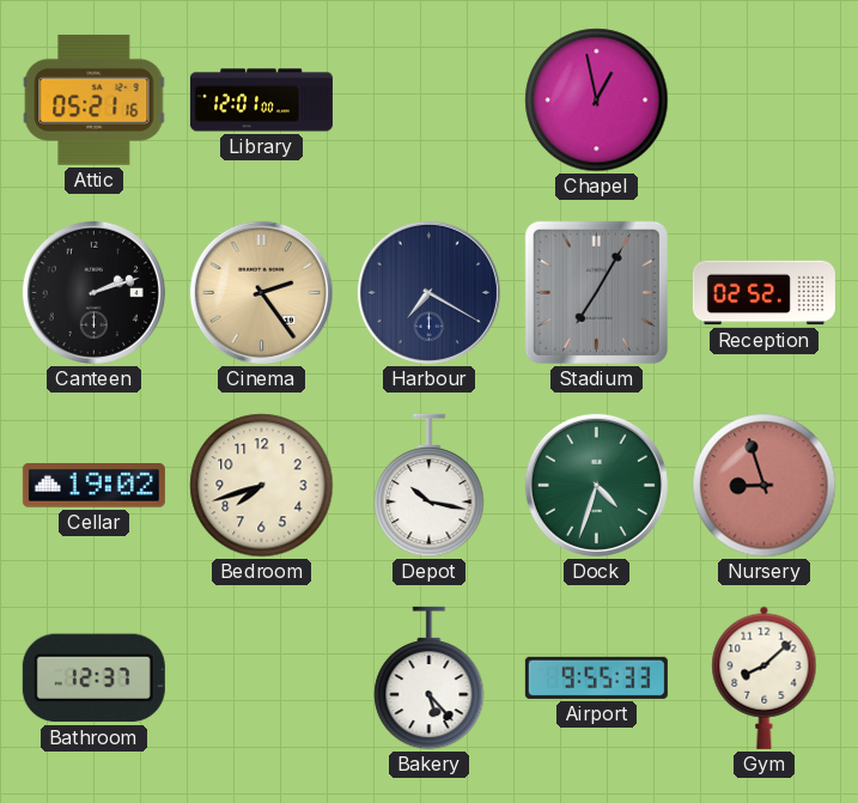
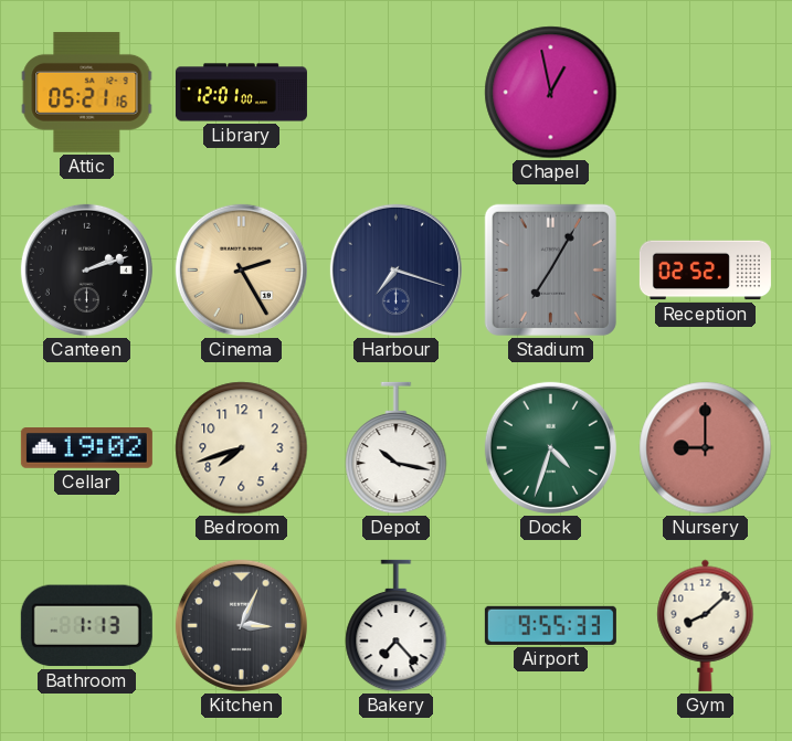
Cinema: 2:24 -> 2:25
Harbour: 7:20 -> 7:18
Nursery: 8:57 -> 9:00
Bathroom: 12:37 -> 1:13
Kitchen: none -> 3:04
Bakery: 5:23 -> 7:23
